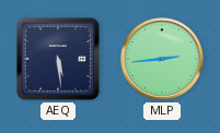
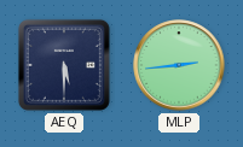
AEQ: 5:29 -> 5:30
